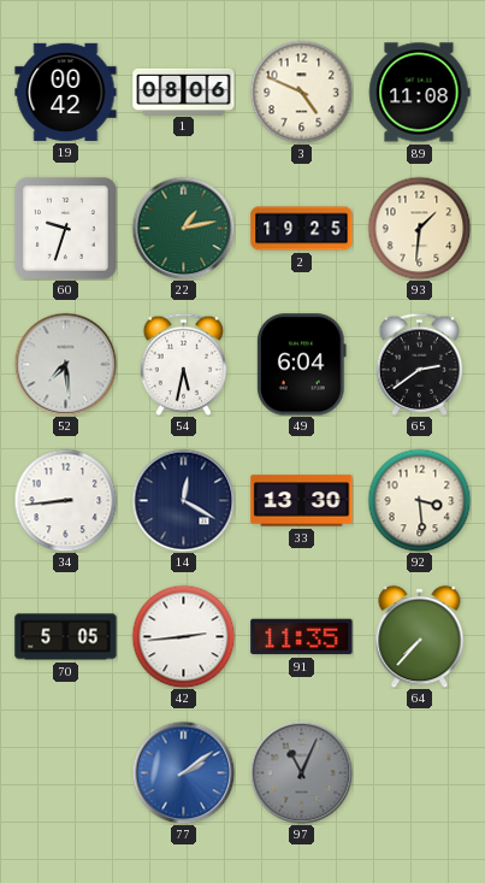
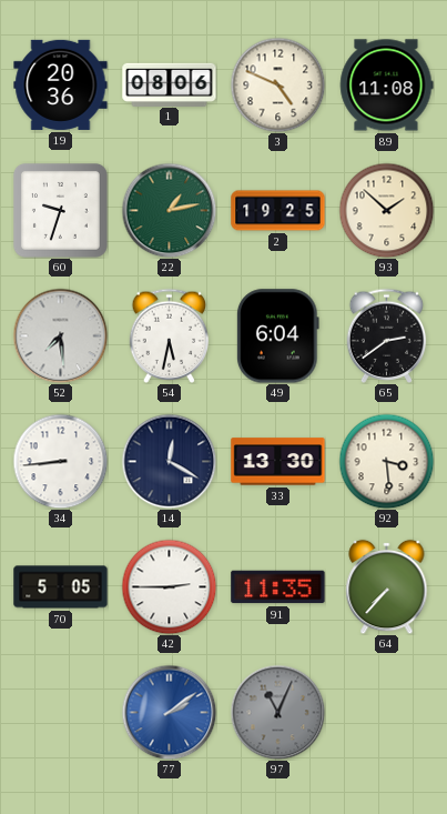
19: 00:42 -> 20:36
93: 1:31 -> 1:52
42: 2:44 -> 2:45
